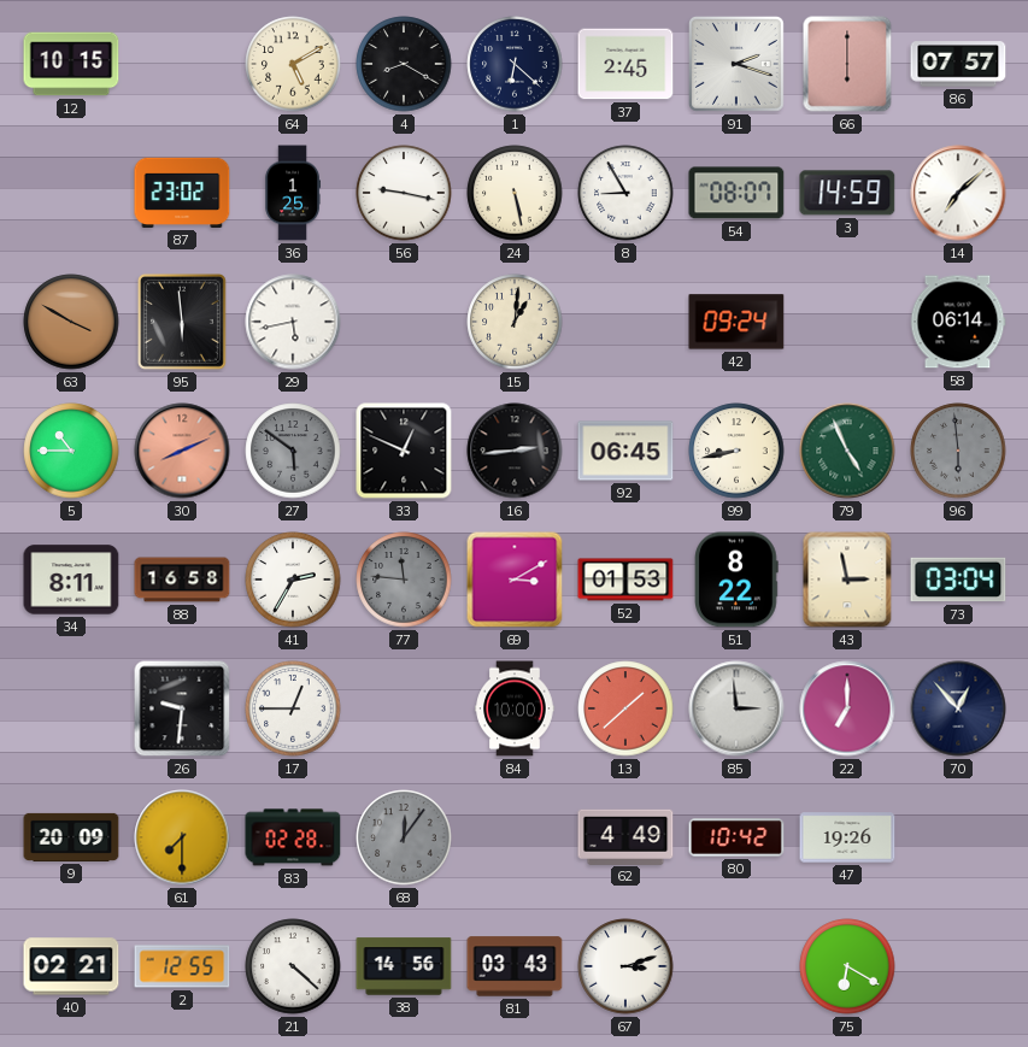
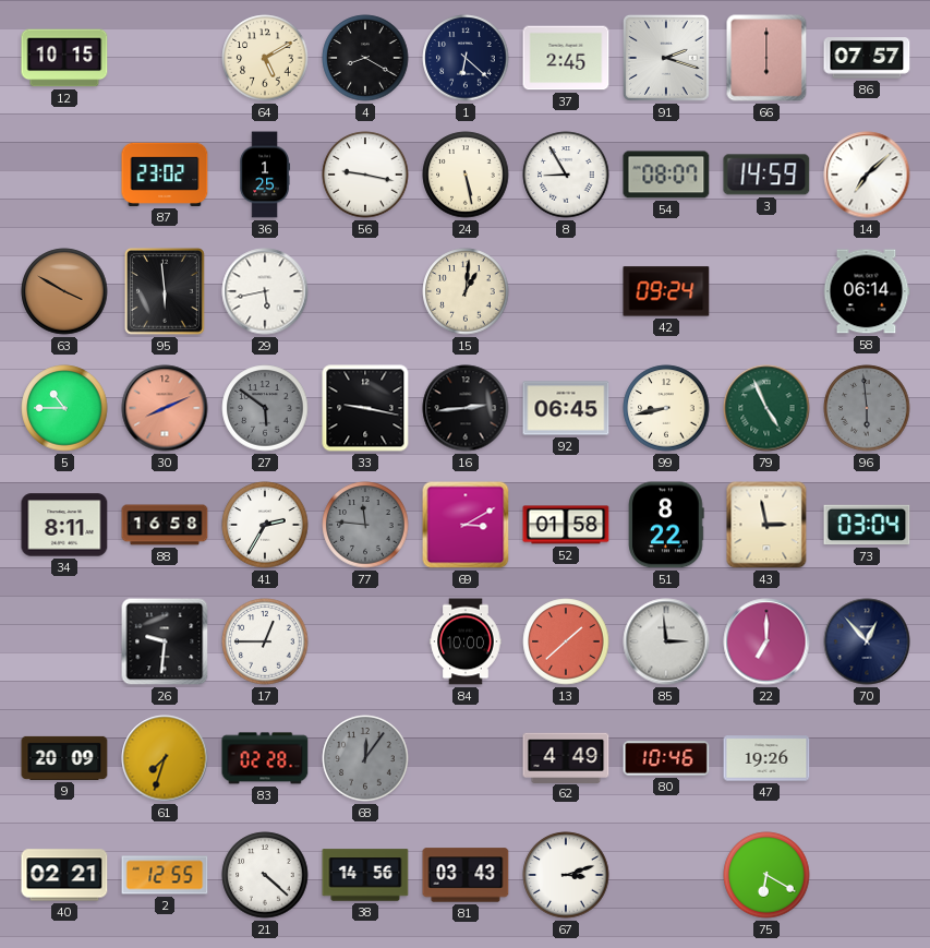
33: 12:49 -> 9:17
52: 01:53 -> 01:58
61: 7:30 -> 7:33
80: 10:42 -> 10:46
